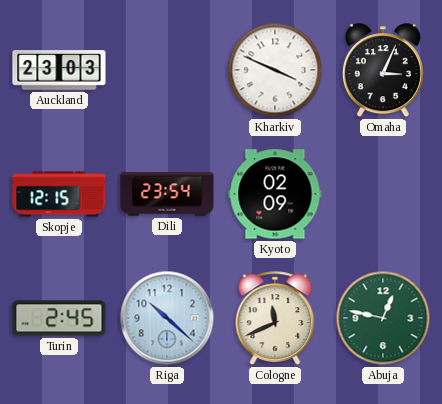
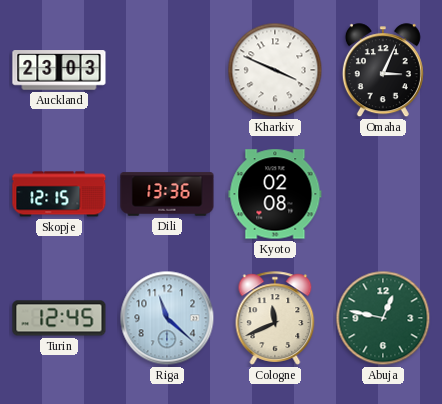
Dili: 23:54 -> 13:36
Kyoto: 02:09 -> 02:08
Turin: 2:45 -> 12:45
Riga: 10:22 -> 11:22
